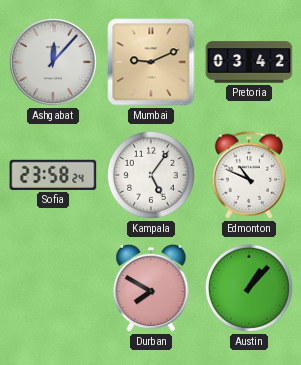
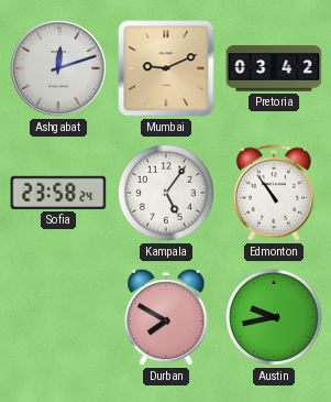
Ashgabat: 12:07 -> 12:12
Edmonton: 10:49 -> 10:54
Austin: 1:07 -> 9:43
